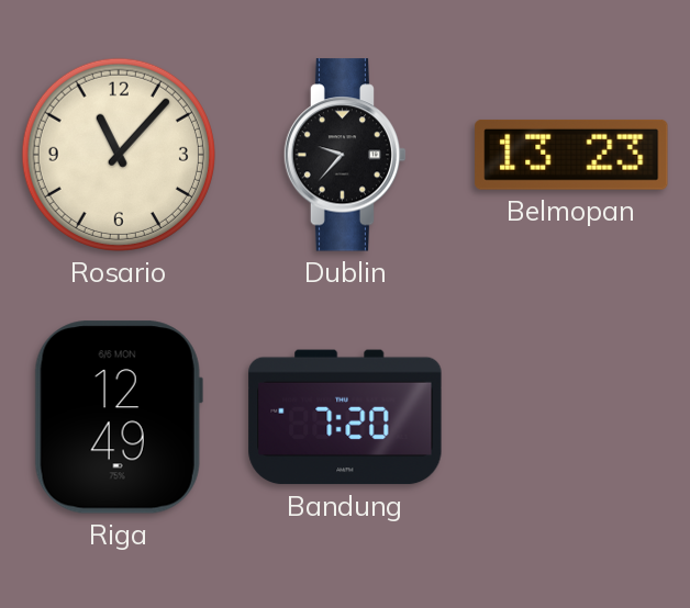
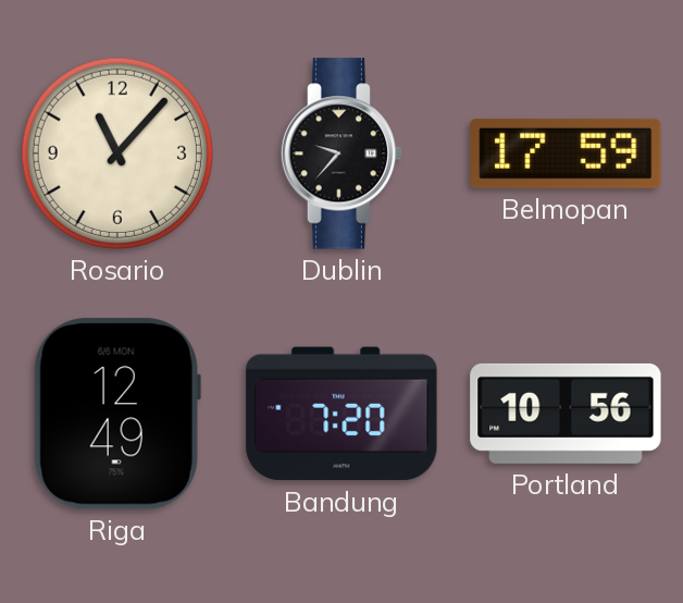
Belmopan: 13:23 -> 17:59
Portland: none -> 10:56
